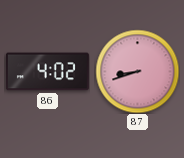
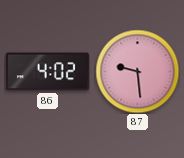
87: 8:42 -> 9:29
